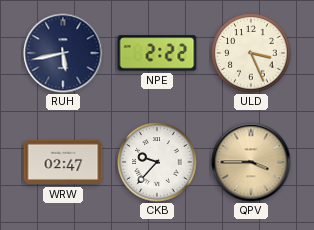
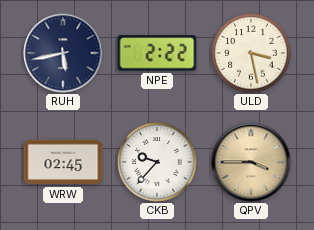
ULD: 3:26 -> 3:28
WRW: 02:47 -> 02:45
